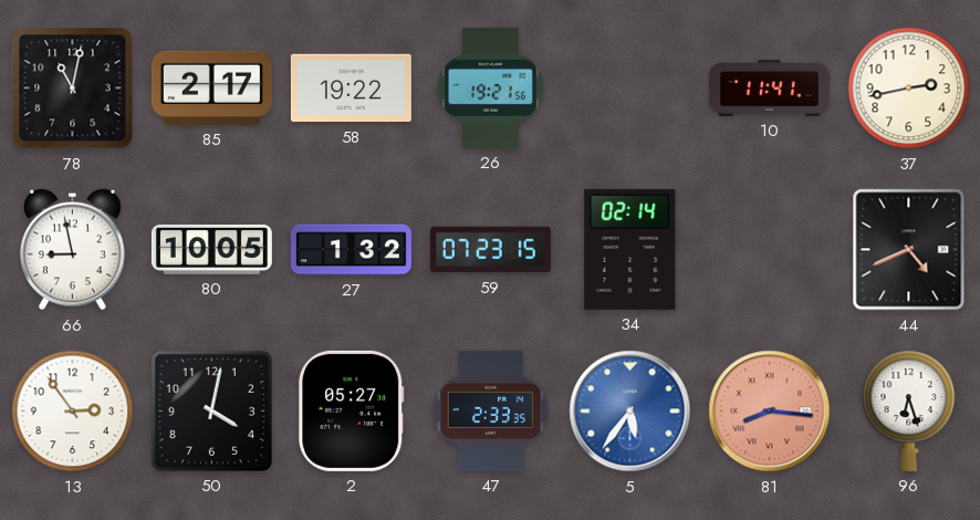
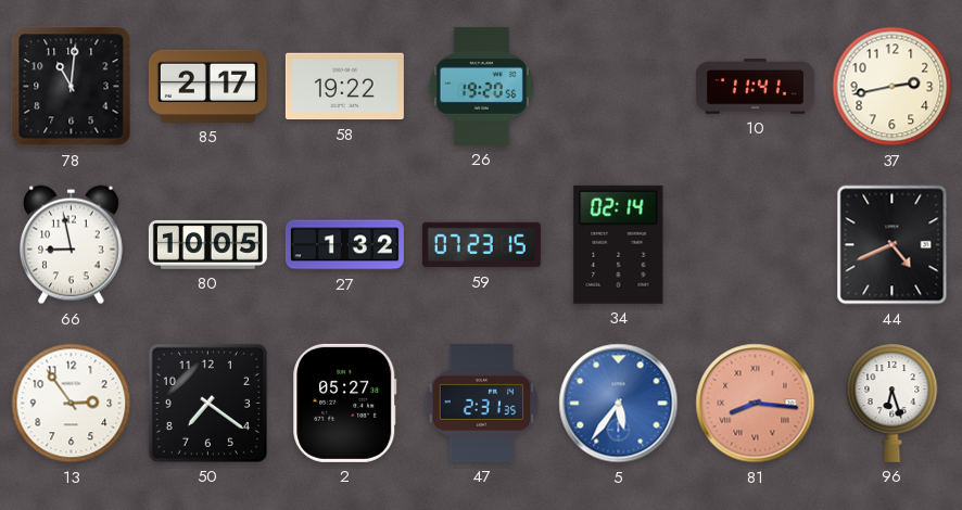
78: 11:02 -> 11:01
26: 19:21 -> 19:20
50: 4:02 -> 7:21
47: 2:33 -> 2:31
